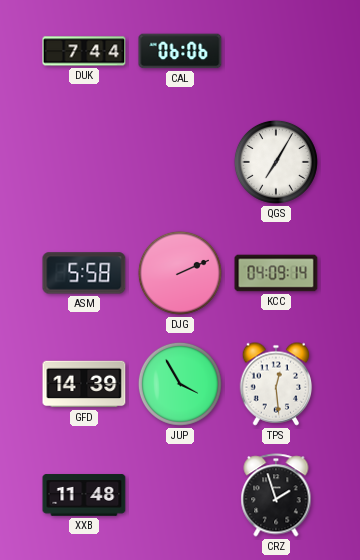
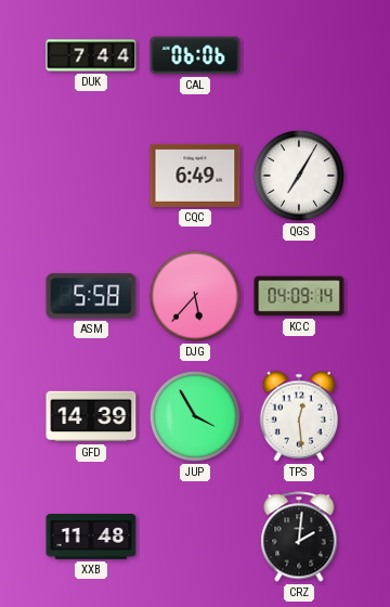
CQC: none -> 6:49
DJG: 2:11 -> 5:37
CRZ: 1:57 -> 2:01
